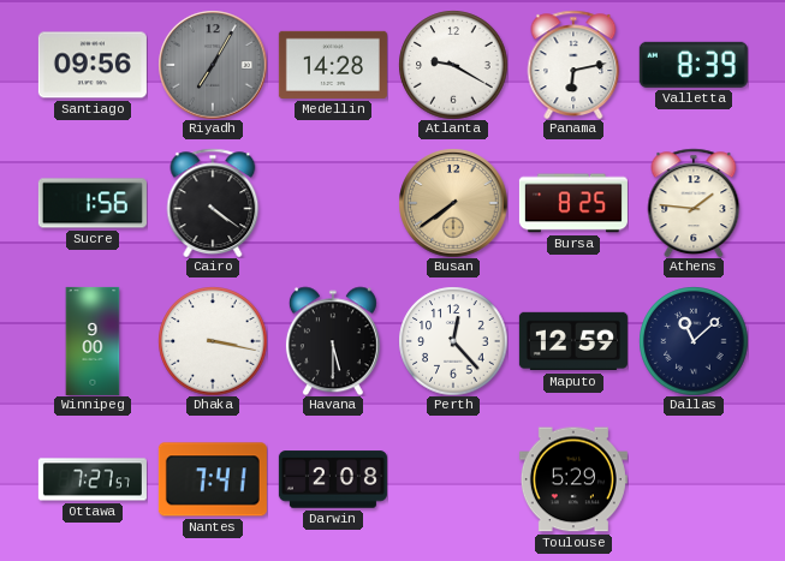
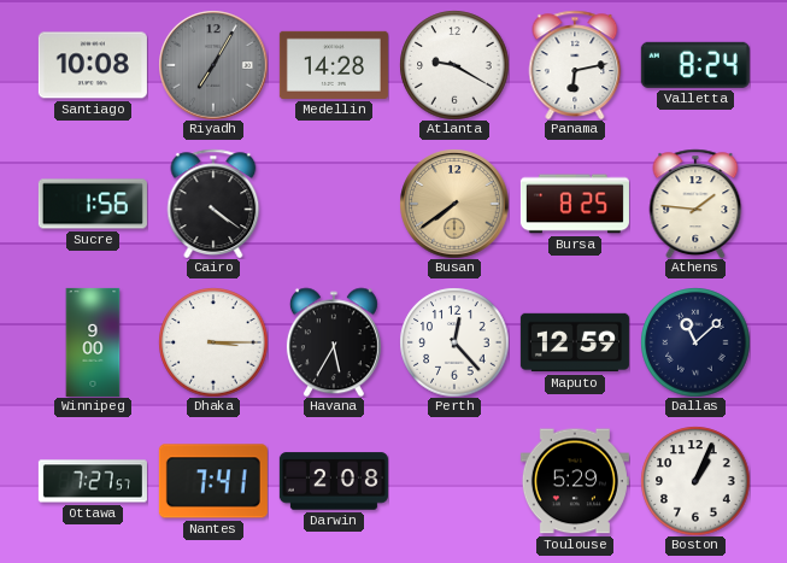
Santiago: 09:56 -> 10:08
Valletta: 8:39 -> 8:24
Dhaka: 3:17 -> 3:15
Havana: 5:30 -> 5:35
Boston: none -> 1:04
